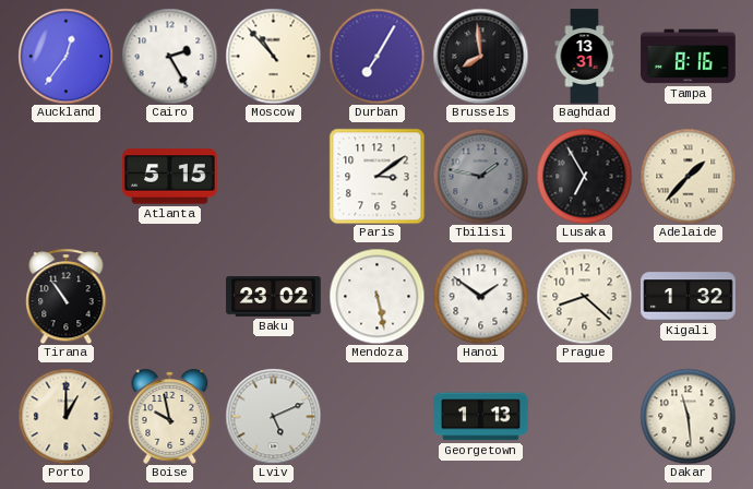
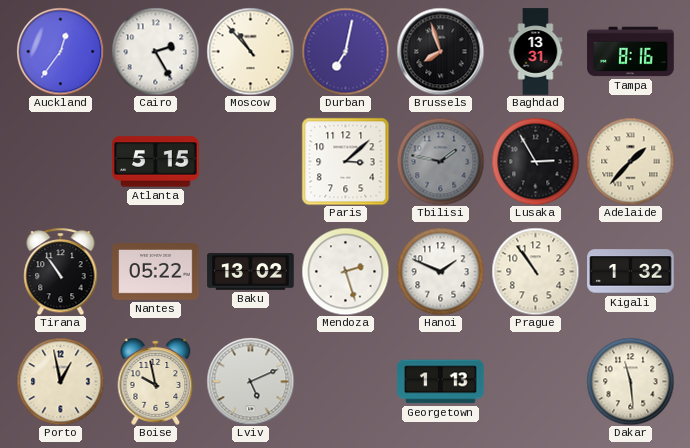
Durban: 7:05 -> 7:02
Brussels: 7:59 -> 7:57
Paris: 3:09 -> 3:08
Lusaka: 6:55 -> 2:55
Nantes: none -> 05:22
Baku: 23:02 -> 13:02
Mendoza: 5:28 -> 2:27
Hanoi: 1:51 -> 1:49
Prague: 8:22 -> 10:54
Porto: 1:00 -> 12:58
